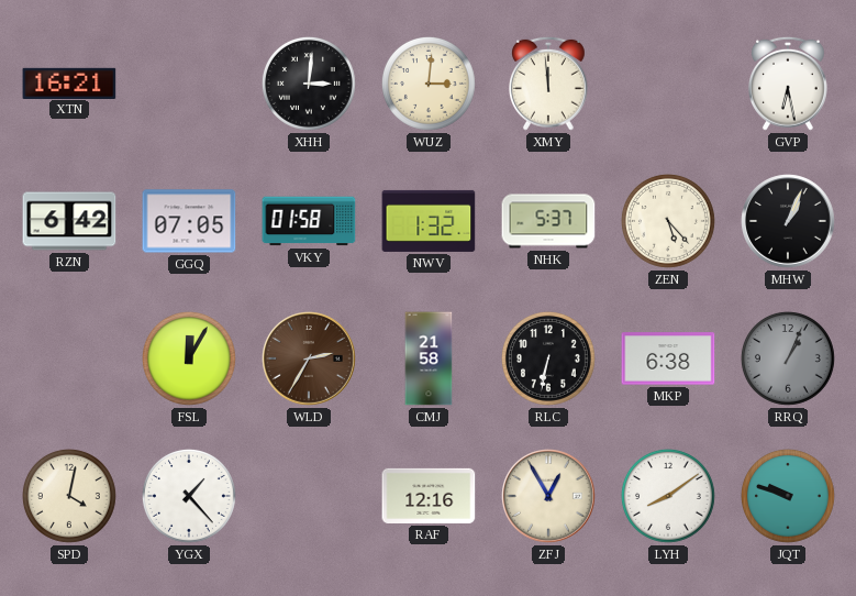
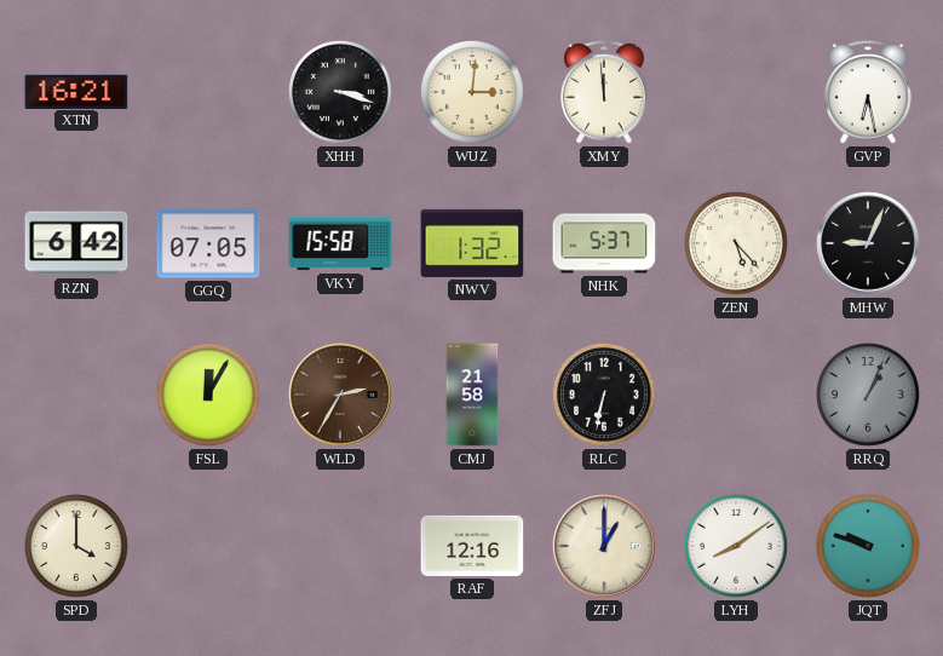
XHH: 3:01 -> 3:18
VKY: 01:58 -> 15:58
MHW: 1:04 -> 9:04
MKP: 6:38 -> none
SPD: 4:02 -> 4:00
YGX: 1:23 -> none
ZFJ: 12:55 -> 1:00
